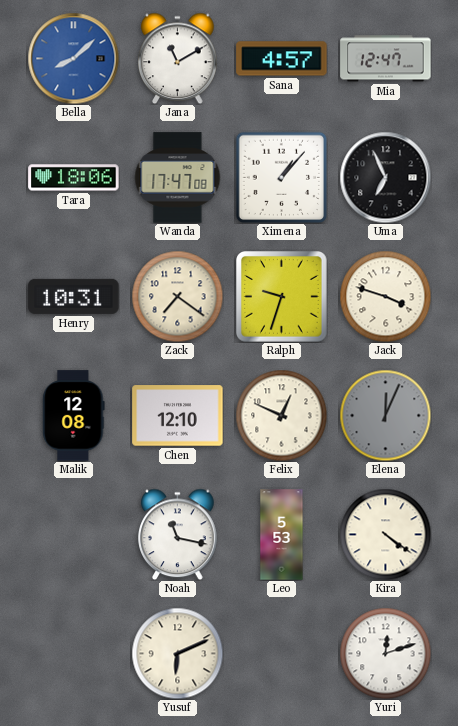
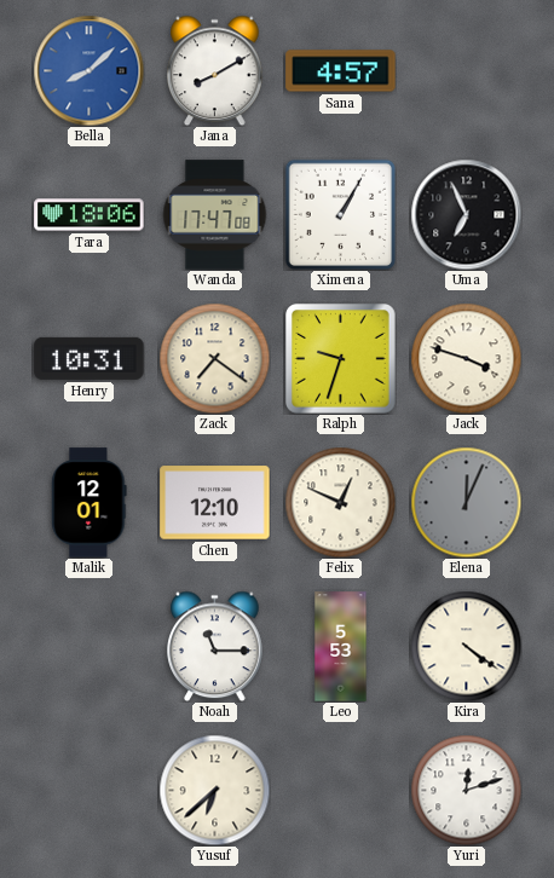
Jana: 11:10 -> 8:10
Mia: 12:47 -> none
Ximena: 1:07 -> 1:05
Malik: 12:08 -> 12:01
Noah: 11:17 -> 11:15
Yusuf: 6:11 -> 6:38
